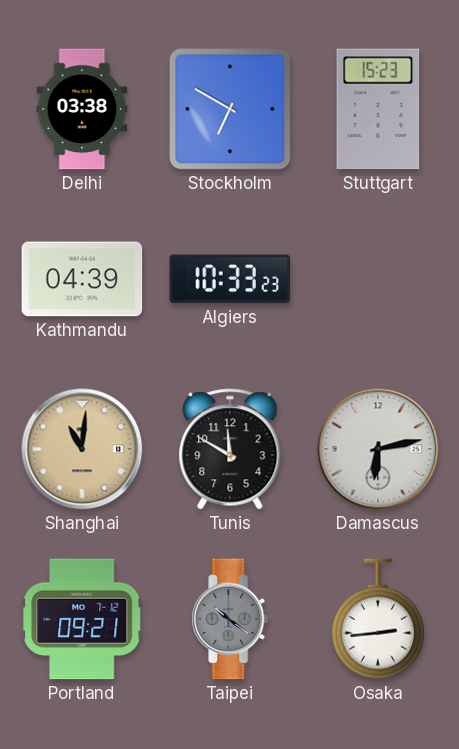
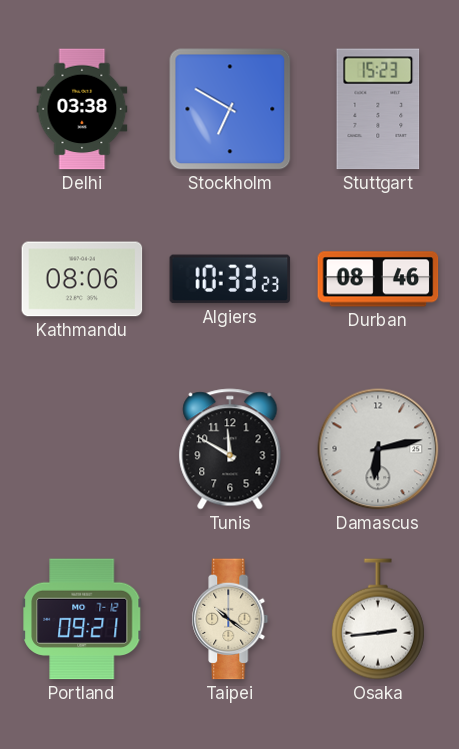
Kathmandu: 04:39 -> 08:06
Durban: none -> 08:46
Shanghai: 11:01 -> none
Taipei dial: grey -> cream
